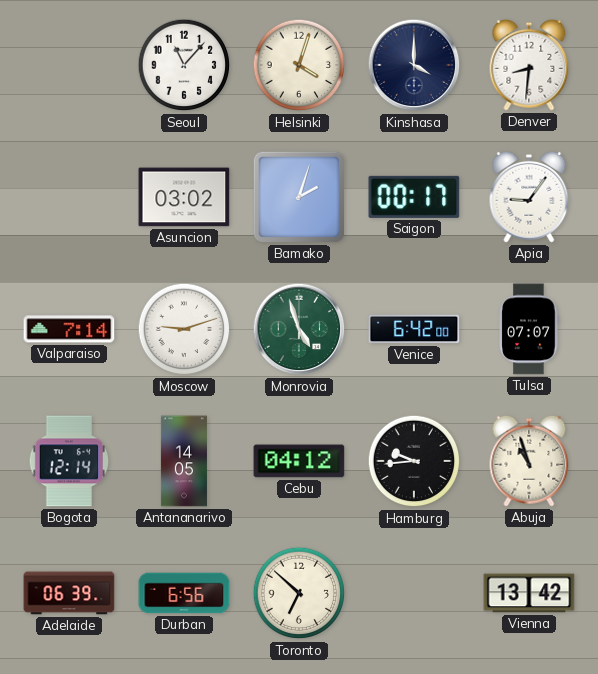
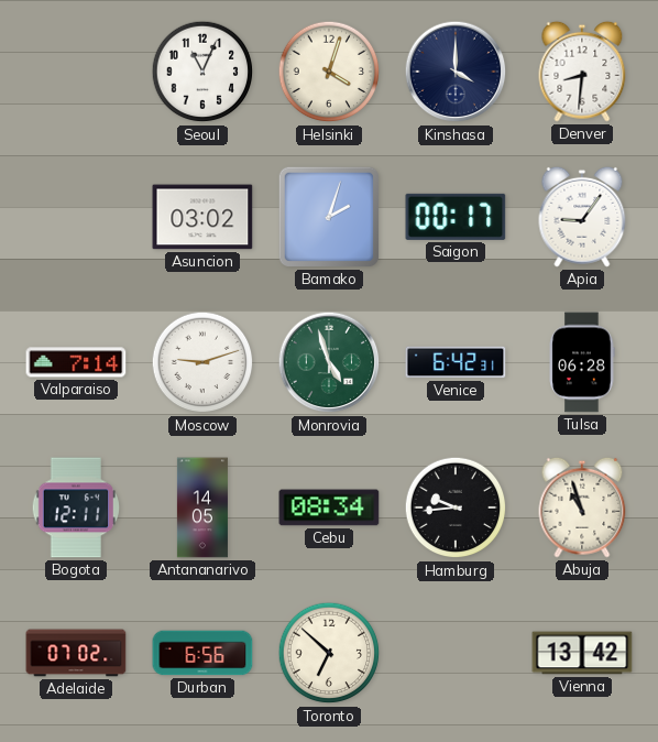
Seoul: 11:07 -> 11:04
Venice: 6:42:00 -> 6:42:31
Tulsa: 07:07 -> 06:28
Bogota: 12:14 -> 12:11
Cebu: 04:12 -> 08:34
Adelaide: 06:39 -> 07:02
